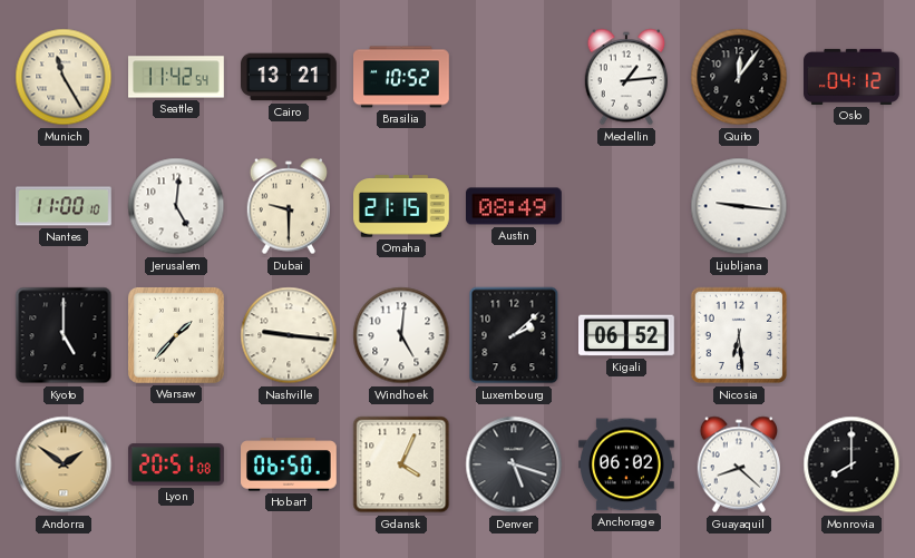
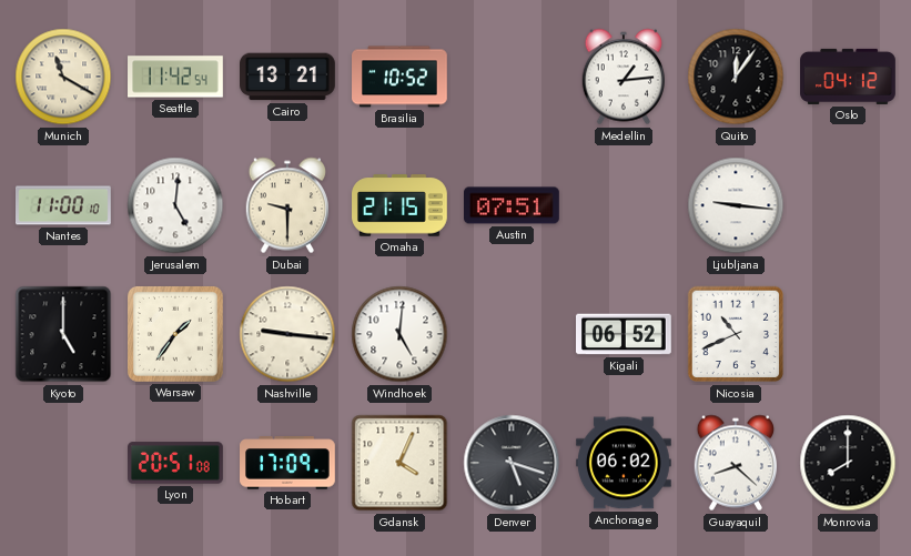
Munich: 11:25 -> 11:20
Austin: 08:49 -> 07:51
Warsaw: 1:37 -> 1:36
Luxembourg: 2:08 -> none
Nicosia: 6:29 -> 10:41
Andorra: 1:51 -> none
Hobart: 06:50 -> 17:09
